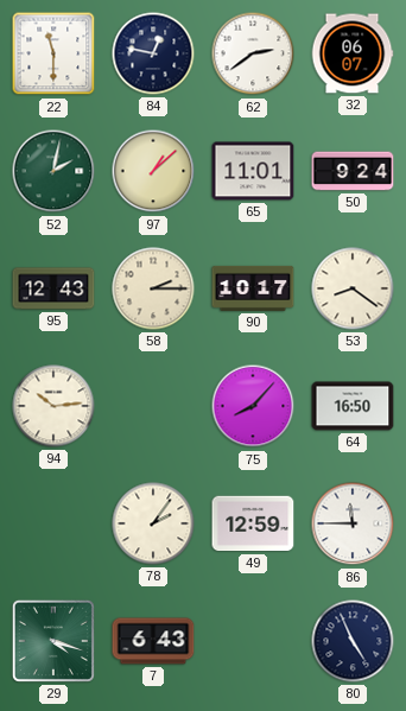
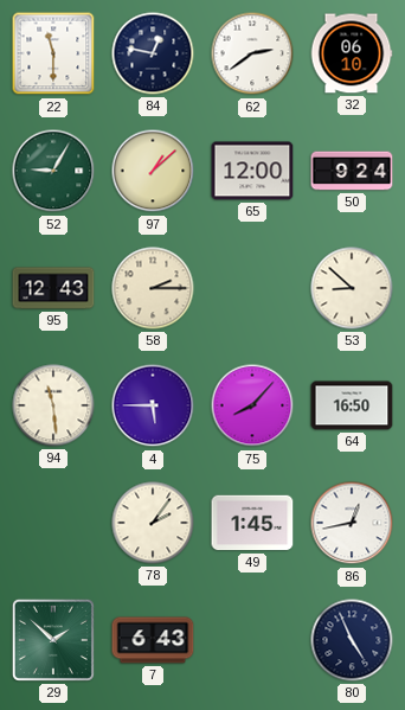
32: 06:07 -> 06:10
52: 2:02 -> 9:05
65: 11:01 -> 12:00
90: 10:17 -> none
53: 8:21 -> 8:52
94: 10:14 -> 11:29
4: none -> 5:45
49: 12:59 -> 1:45
86: 11:45 -> 12:43
29: 4:18 -> 1:52
